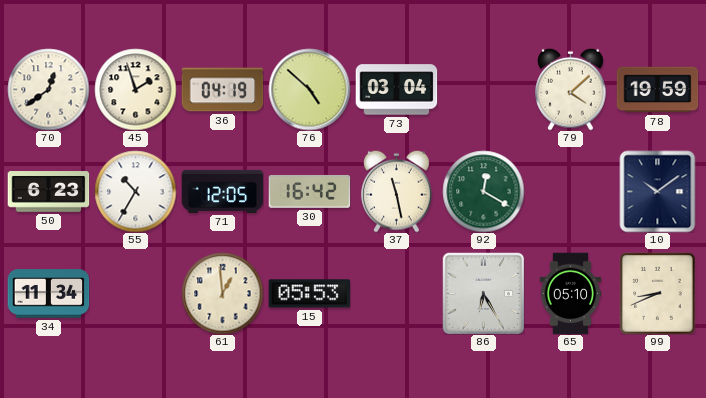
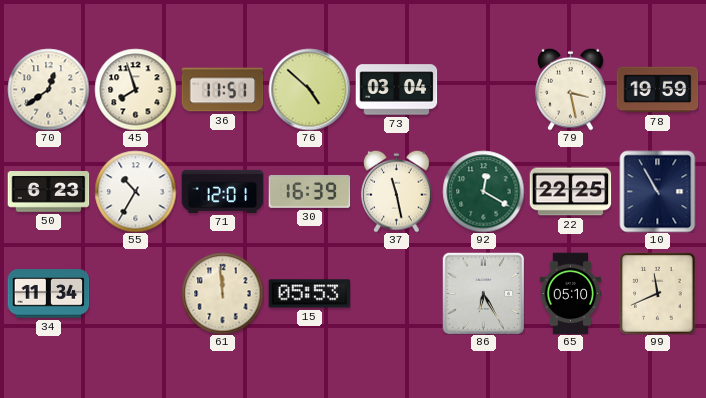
45: 1:57 -> 7:57
36: 04:19 -> 11:51
79: 4:08 -> 3:28
71: 12:05 -> 12:01
30: 16:42 -> 16:39
22: none -> 22:25
10: 10:09 -> 10:55
61: 12:59 -> 11:59
99: 8:41 -> 11:41
